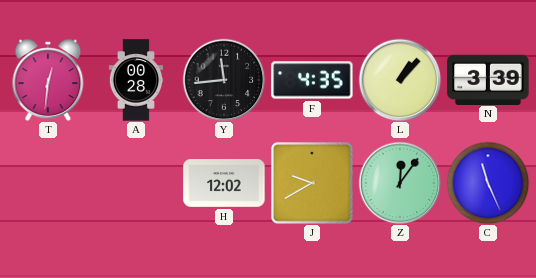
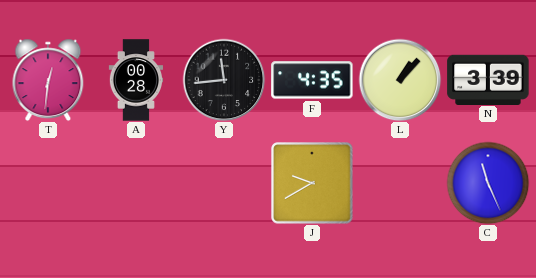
H: 12:02 -> none
Z: 12:06 -> none
